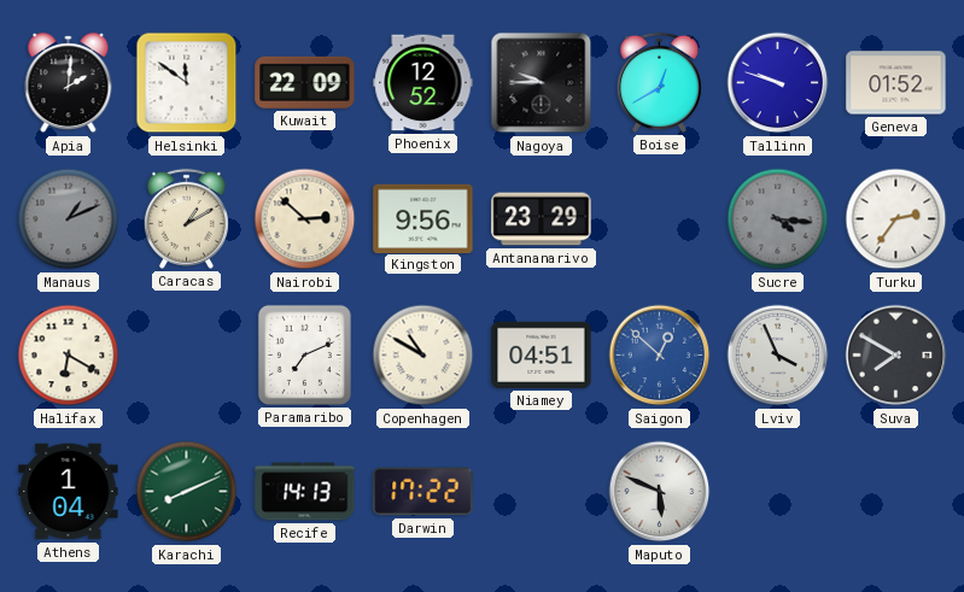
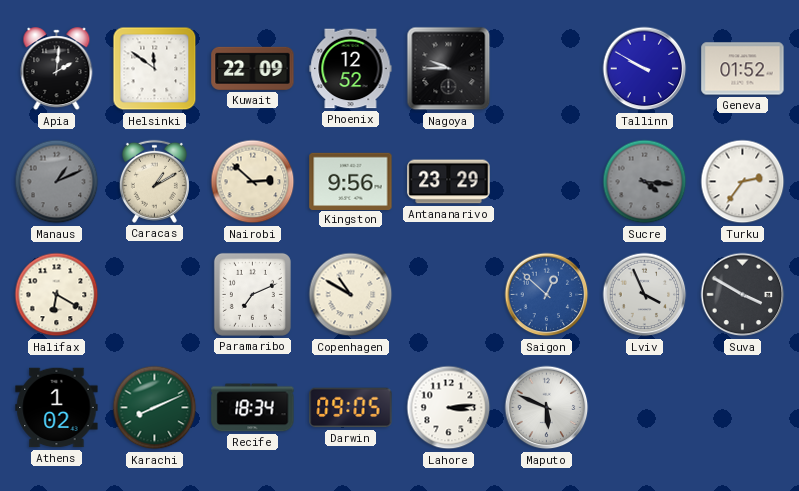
Boise: 12:40 -> none
Tallinn: 9:48 -> 9:50
Niamey: 04:51 -> none
Suva: 7:50 -> 3:50
Athens: 1:04 -> 1:02
Recife: 14:13 -> 18:34
Darwin: 17:22 -> 09:05
Lahore: none -> 3:14
